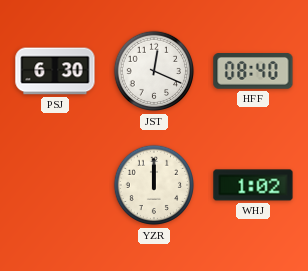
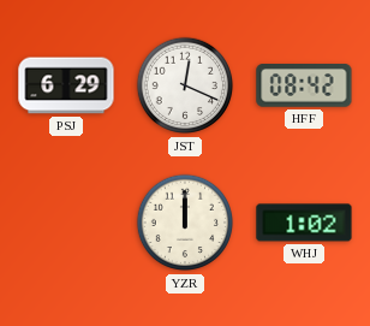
PSJ: 6:30 -> 6:29
HFF: 08:40 -> 08:42
